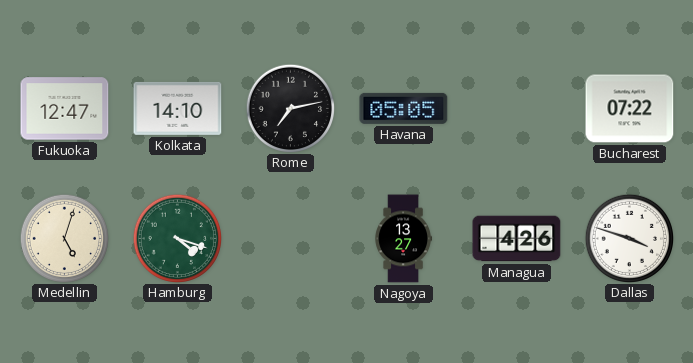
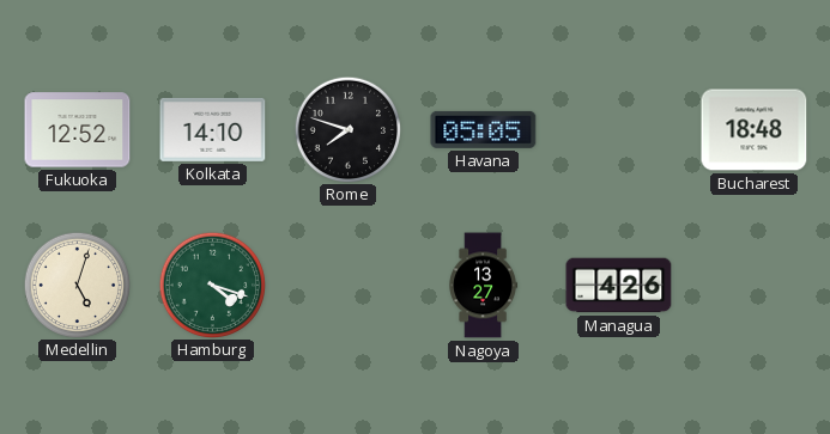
Fukuoka: 12:47 -> 12:52
Rome: 7:13 -> 7:48
Bucharest: 07:22 -> 18:48
Dallas: 3:48 -> none
